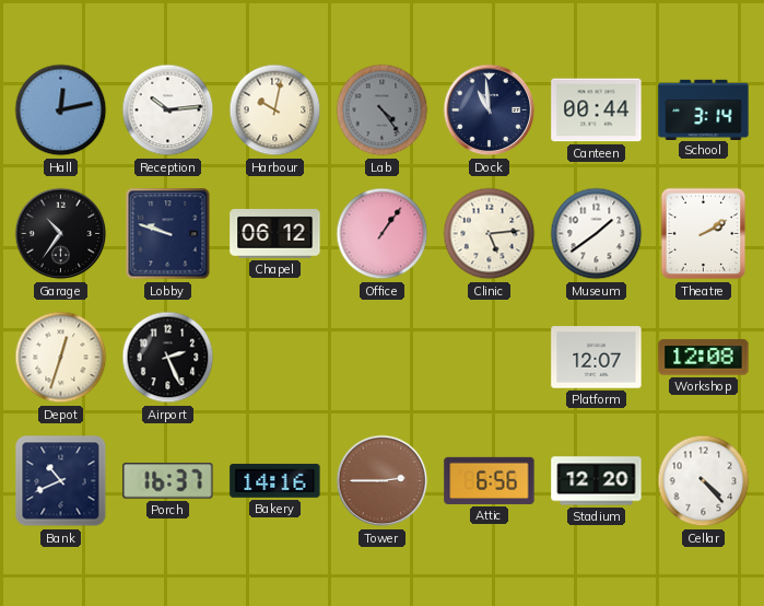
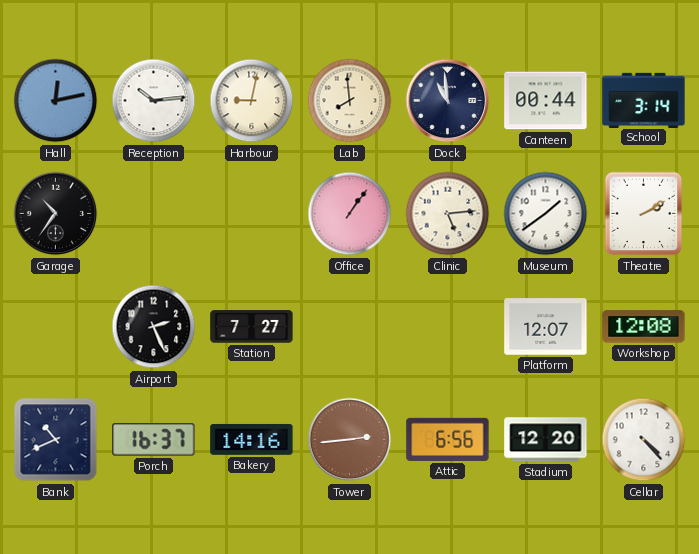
Harbour: 10:02 -> 9:02
Lab: 4:24 -> 7:59
Lab dial: grey -> cream
Lobby: 9:48 -> none
Chapel: 06:12 -> none
Depot: 12:33 -> none
Station: none -> 7:27
Tower: 2:45 -> 2:44
